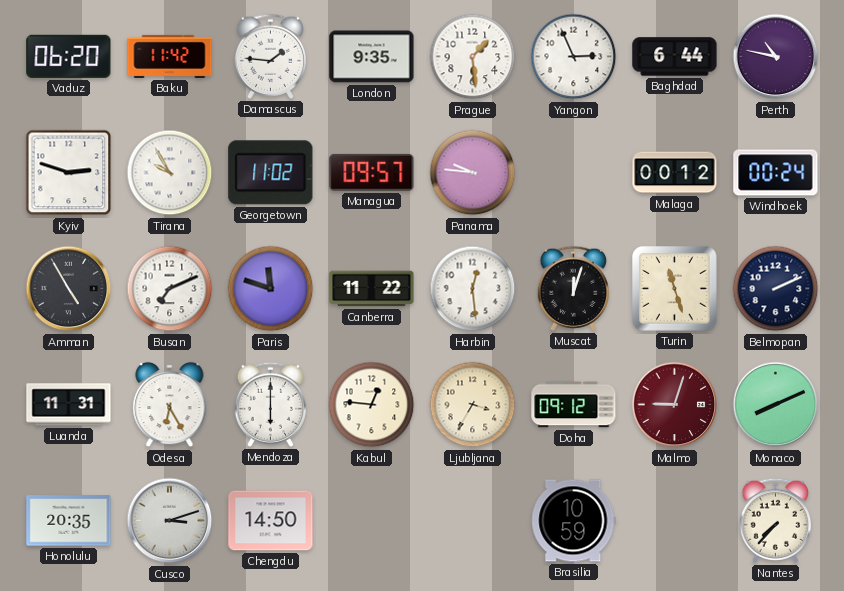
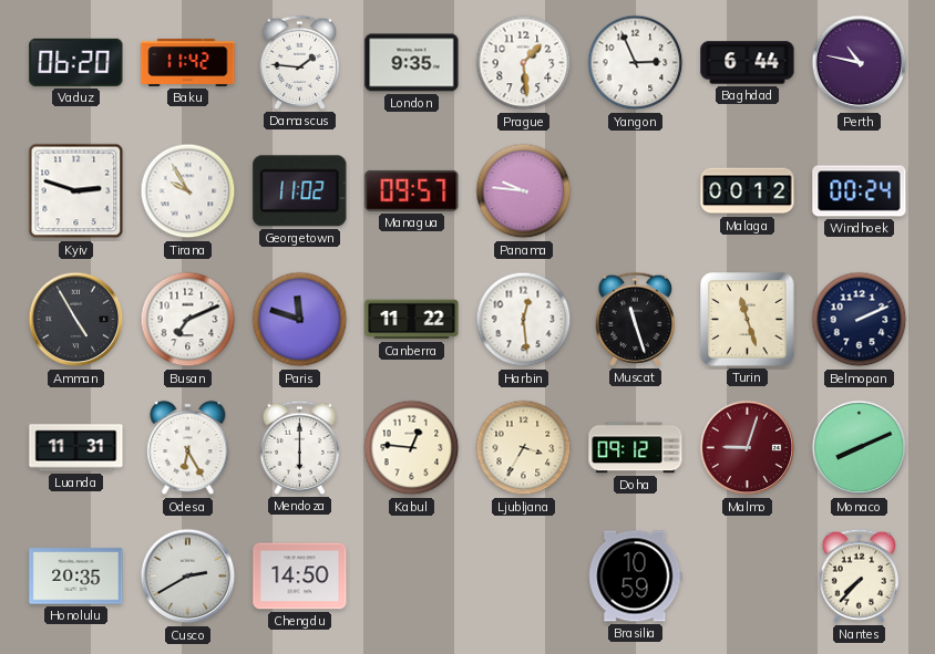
Muscat: 12:03 -> 11:27
Cusco: 3:12 -> 2:40
